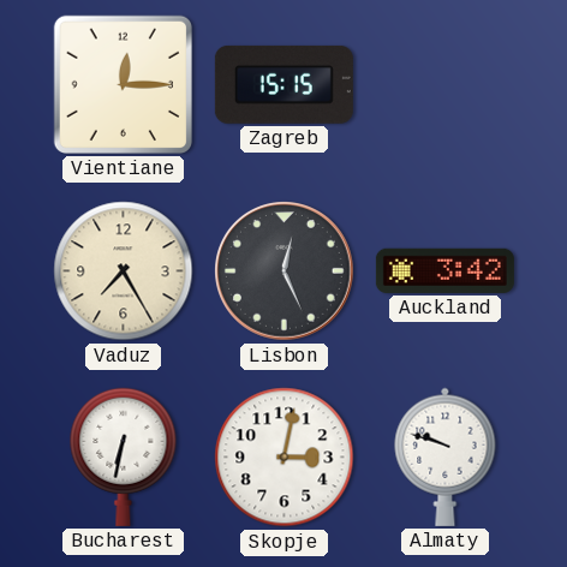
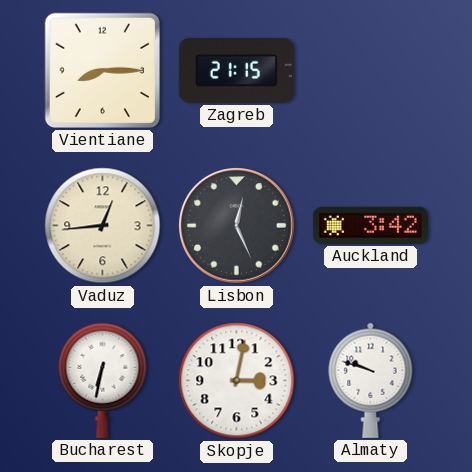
Vientiane: 12:15 -> 8:15
Zagreb: 15:15 -> 21:15
Vaduz: 7:25 -> 12:44
